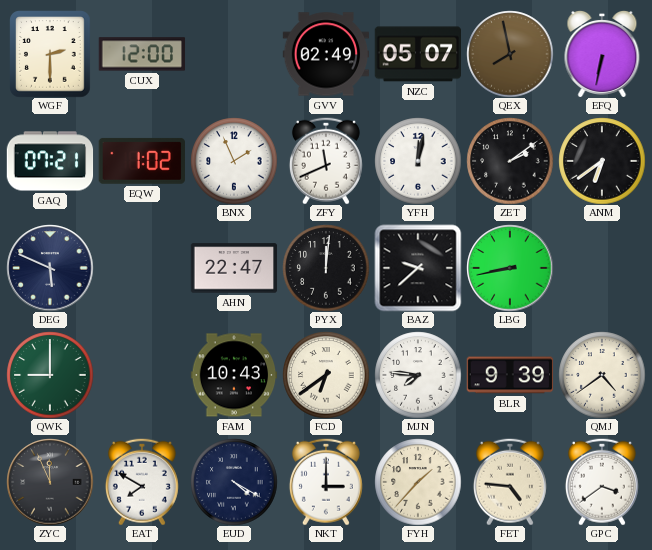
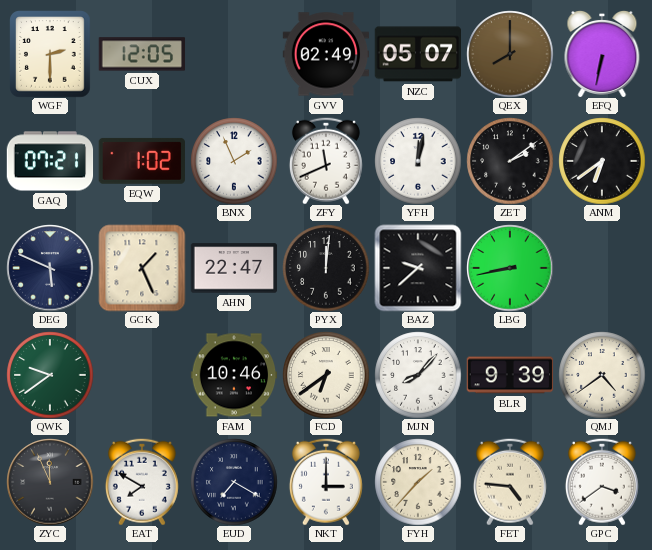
CUX: 12:00 -> 12:05
QEX: 7:58 -> 8:00
GCK: none -> 1:26
QWK: 9:00 -> 9:39
FAM: 10:43 -> 10:46
MJN: 7:46 -> 8:07
EUD: 4:20 -> 7:20
